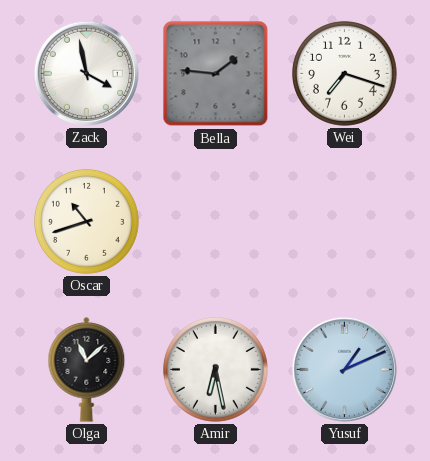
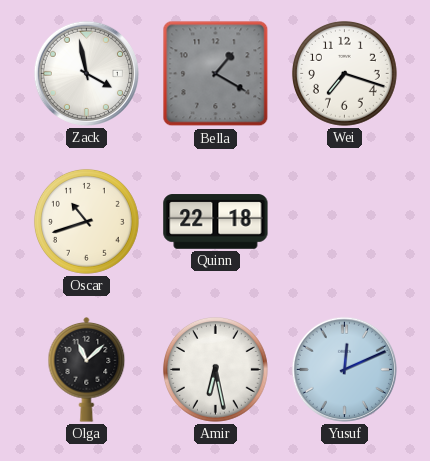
Bella: 1:46 -> 1:20
Quinn: none -> 22:18
Yusuf: 1:11 -> 12:11
